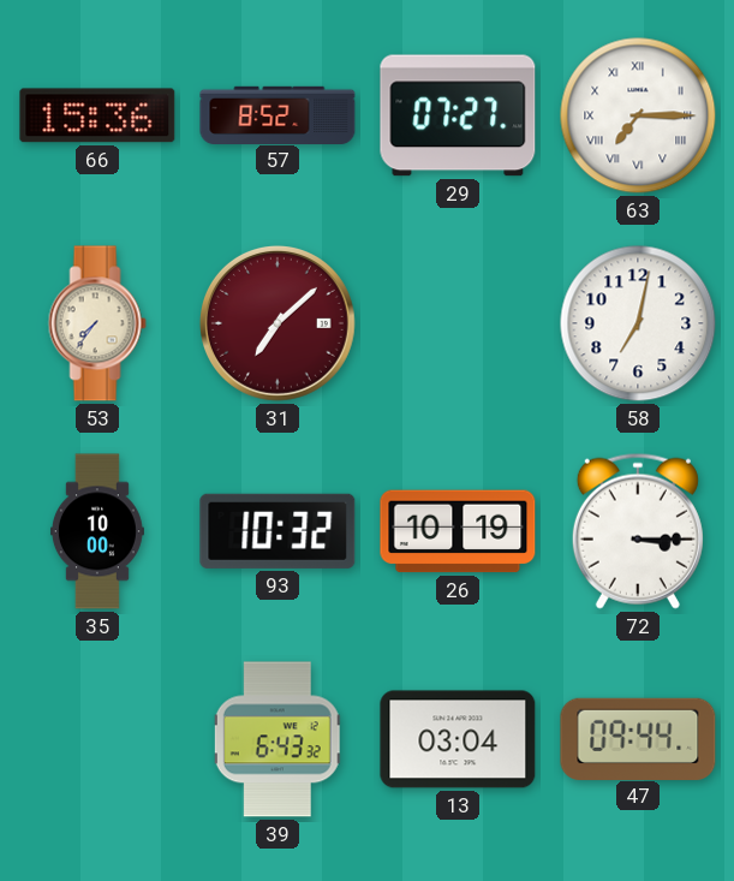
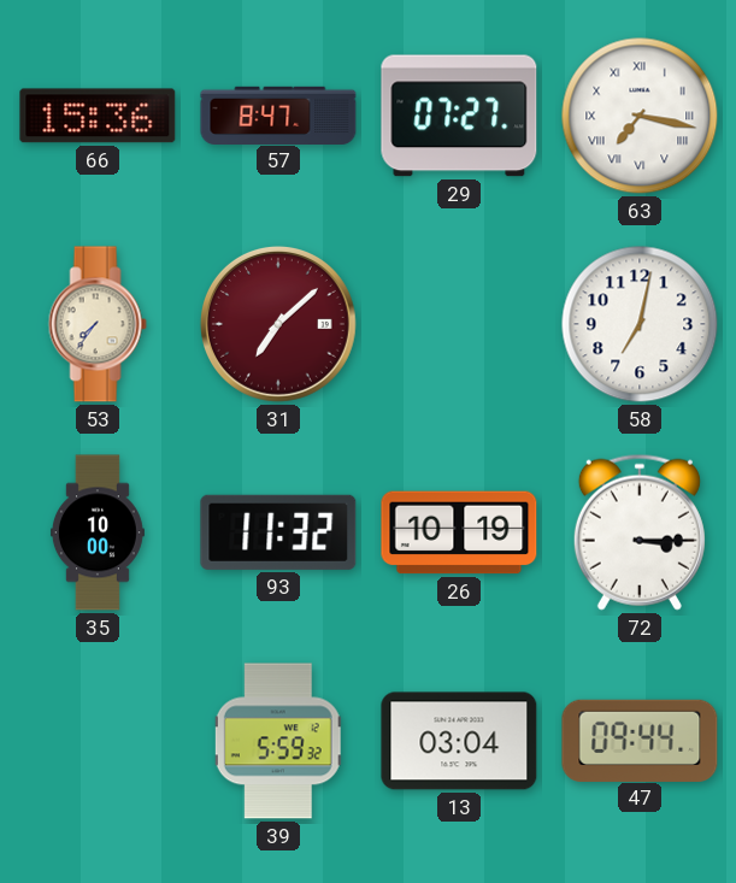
57: 8:52 -> 8:47
63: 7:15 -> 7:17
93: 10:32 -> 11:32
39: 6:43 -> 5:59
